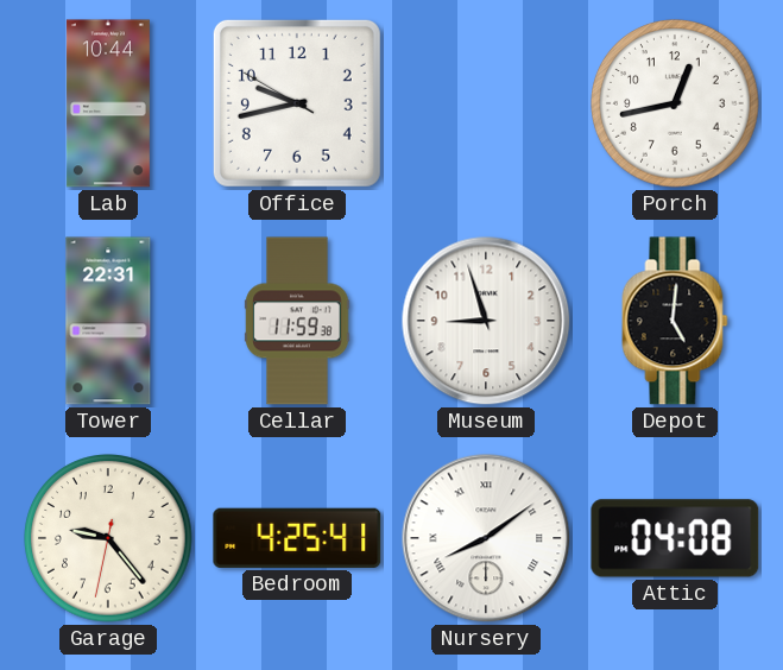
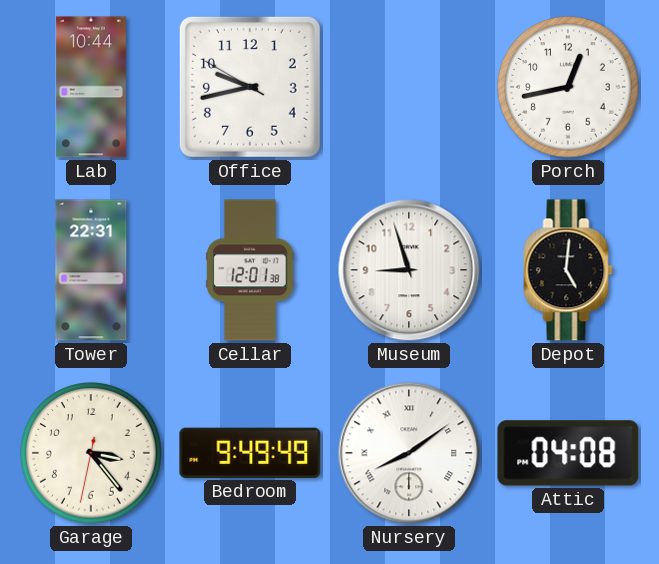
Cellar: 11:59 -> 12:01
Garage: 9:23 -> 3:23
Bedroom: 4:25 -> 9:49
